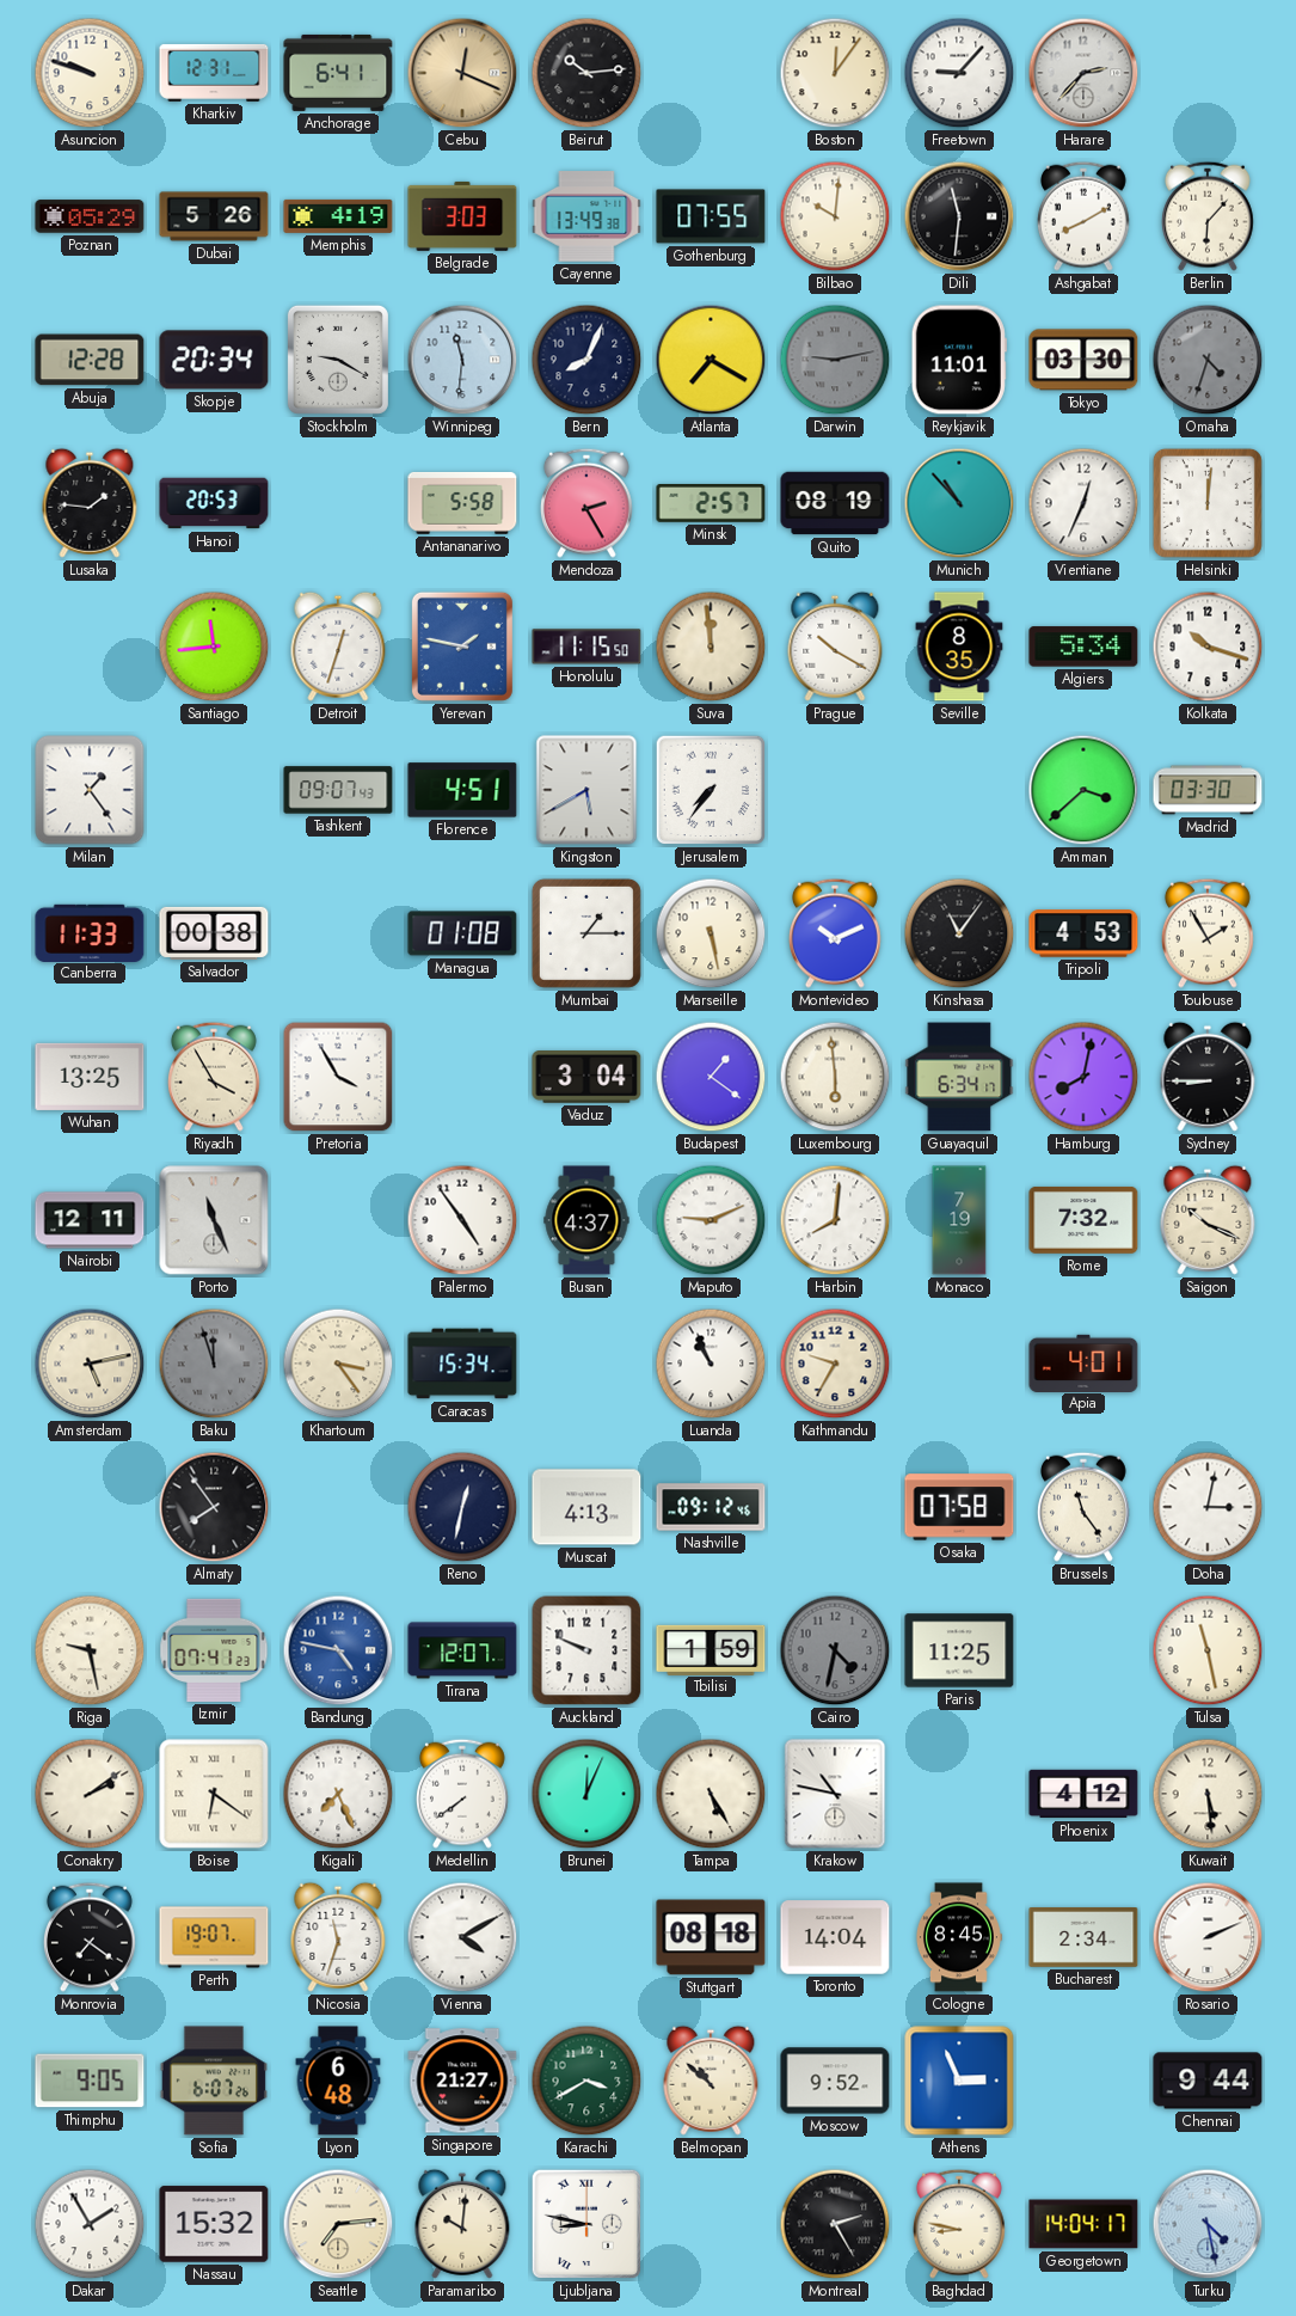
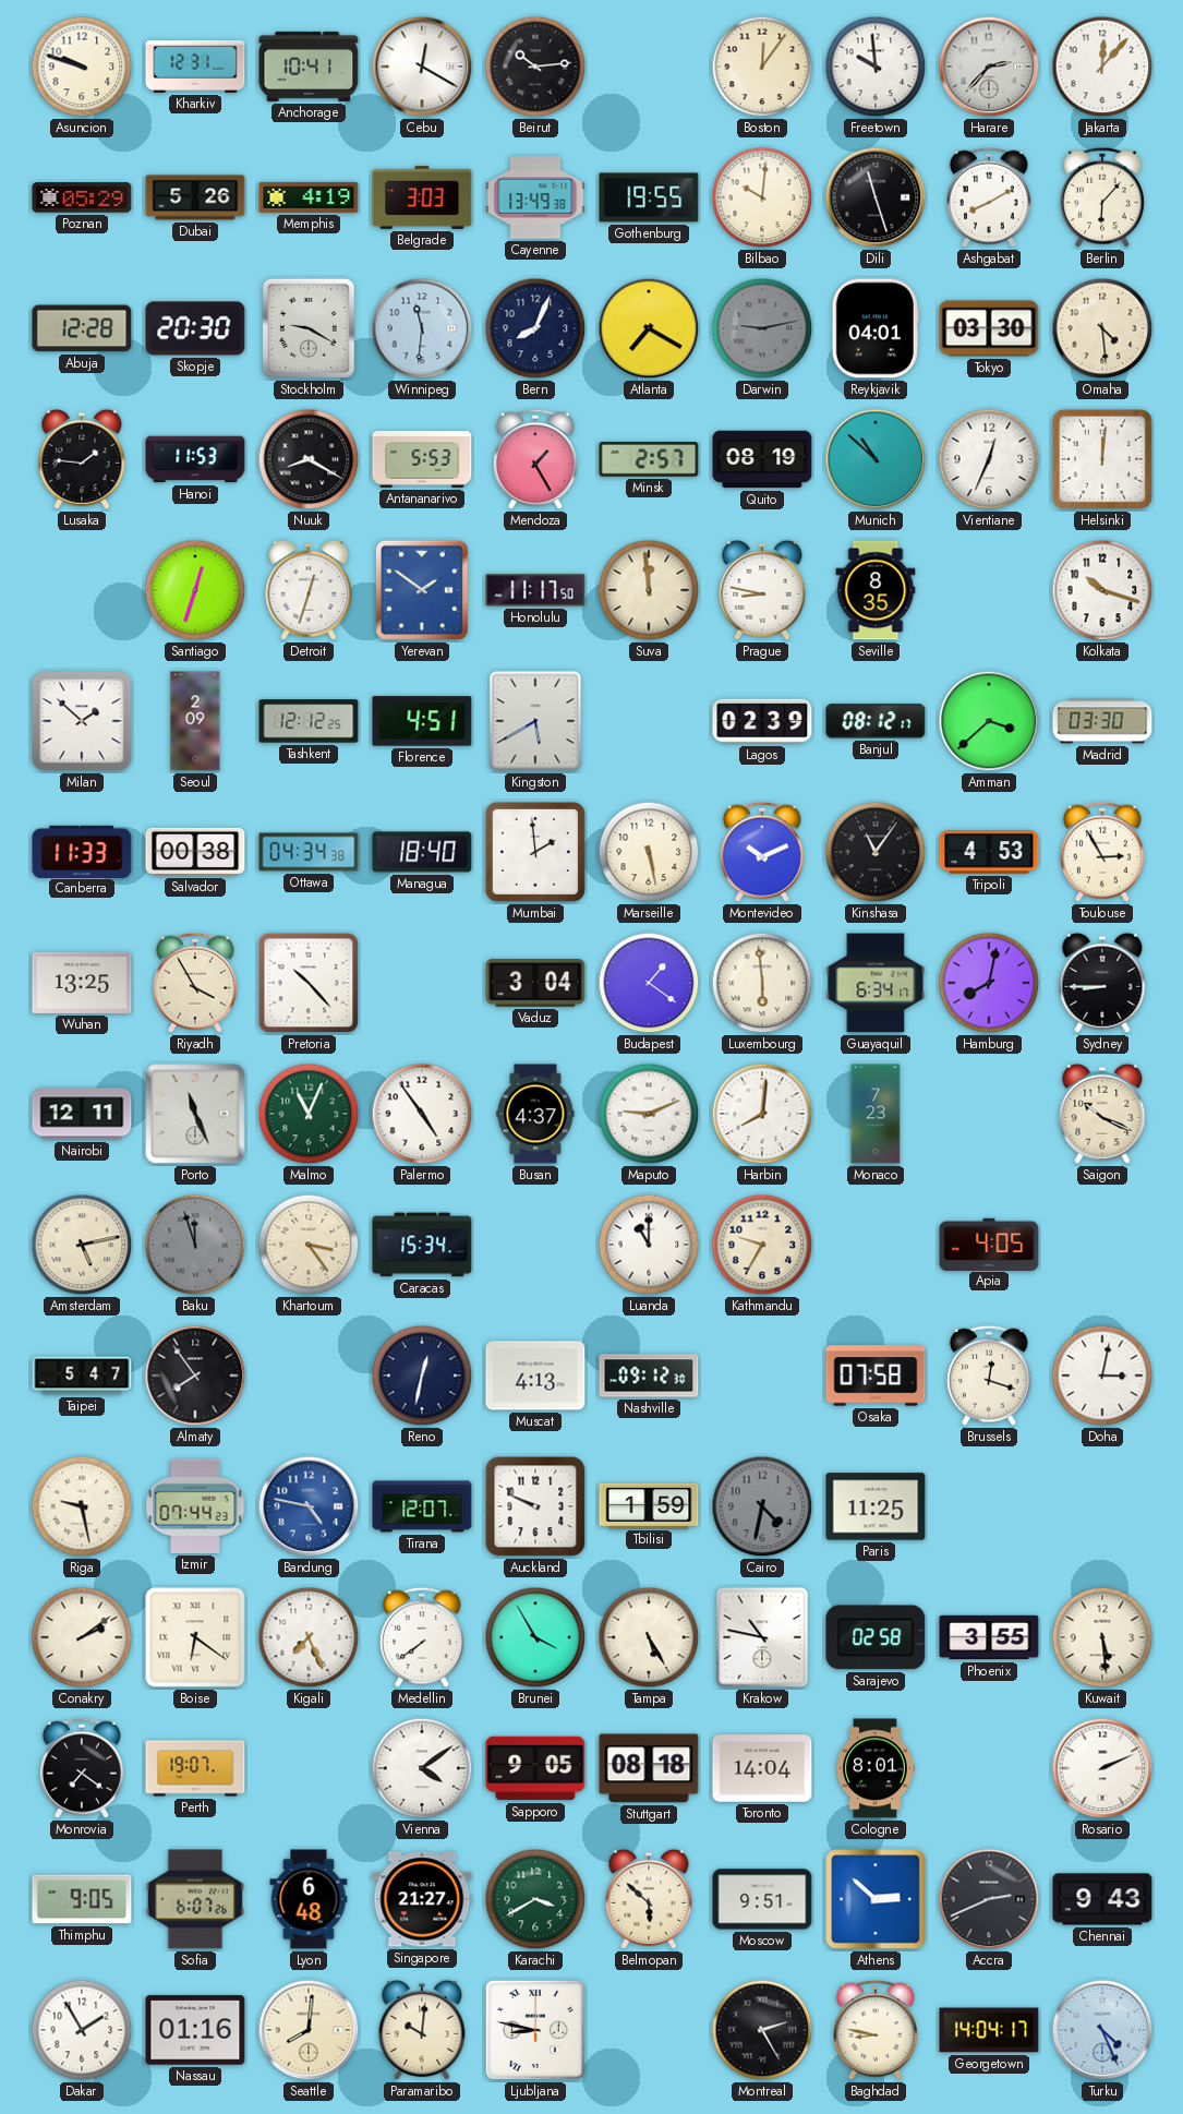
Anchorage: 6:41 -> 10:41
Cebu: 12:19 -> 12:20
Cebu dial: champagne -> white
Freetown: 9:07 -> 9:59
Jakarta: none -> 12:07
Gothenburg: 07:55 -> 19:55
Dili: 11:31 -> 11:27
Skopje: 20:34 -> 20:30
Reykjavik: 11:01 -> 04:01
Omaha: 4:33 -> 4:29
Omaha dial: grey -> cream
Hanoi: 20:53 -> 11:53
Nuuk: none -> 8:20
Antananarivo: 5:58 -> 5:53
Mendoza: 2:25 -> 1:25
Munich: 10:53 -> 10:52
Santiago: 11:44 -> 12:33
Yerevan: 1:47 -> 1:51
Honolulu: 11:15 -> 11:17
Prague: 10:20 -> 8:47
Algiers: 5:34 -> none
Milan: 1:24 -> 1:52
Seoul: none -> 2:09
Tashkent: 09:07 -> 12:12
Jerusalem: 7:36 -> none
Lagos: none -> 02:39
Banjul: none -> 08:12
Ottawa: none -> 04:34
Managua: 01:08 -> 18:40
Mumbai: 1:15 -> 1:59
Toulouse: 1:55 -> 2:55
Pretoria: 3:55 -> 10:23
Malmo: none -> 11:04
Monaco: 7:19 -> 7:23
Rome: 7:32 -> none
Luanda: 10:56 -> 11:00
Apia: 4:01 -> 4:05
Taipei: none -> 5:47
Nashville: 09:12:46 -> 09:12:30
Brussels: 11:24 -> 12:18
Izmir: 07:41 -> 07:44
Tulsa: 11:28 -> none
Brunei: 12:04 -> 3:55
Sarajevo: none -> 02:58
Phoenix: 4:12 -> 3:55
Nicosia: 11:33 -> none
Vienna: 4:10 -> 4:09
Sapporo: none -> 9:05
Cologne: 8:45 -> 8:01
Bucharest: 2:34 -> none
Belmopan: 10:52 -> 5:52
Moscow: 9:52 -> 9:51
Athens: 2:56 -> 2:52
Accra: none -> 2:41
Chennai: 9:44 -> 9:43
Nassau: 15:32 -> 01:16
Seattle: 7:14 -> 8:01
Turku: 4:28 -> 4:26
